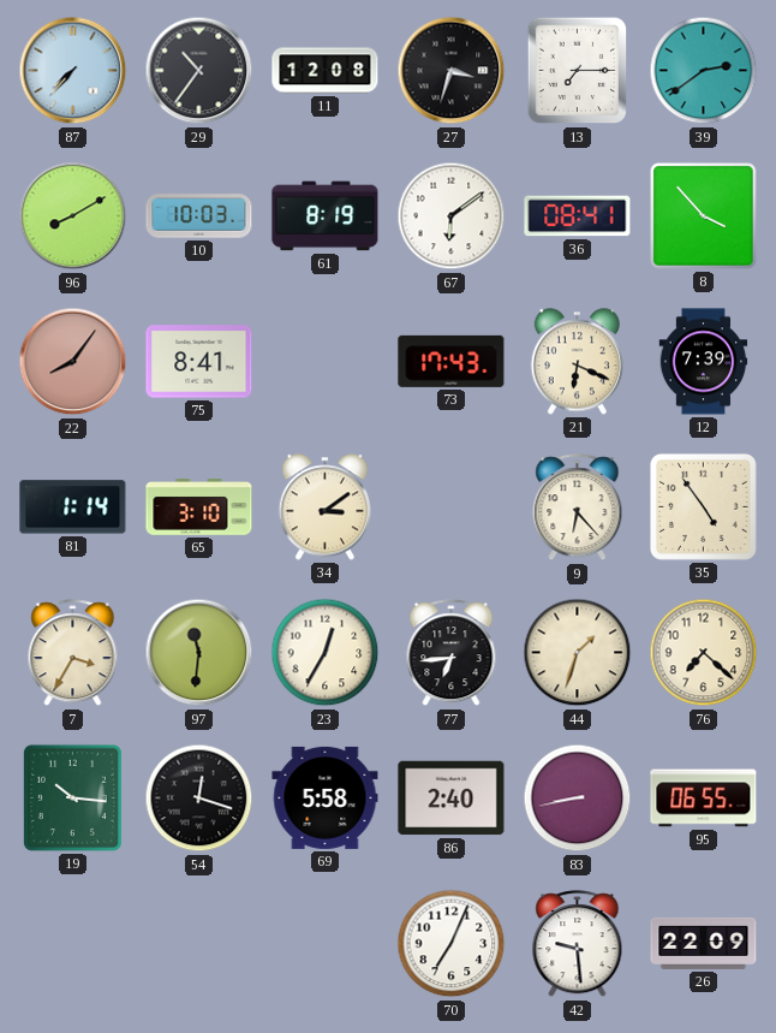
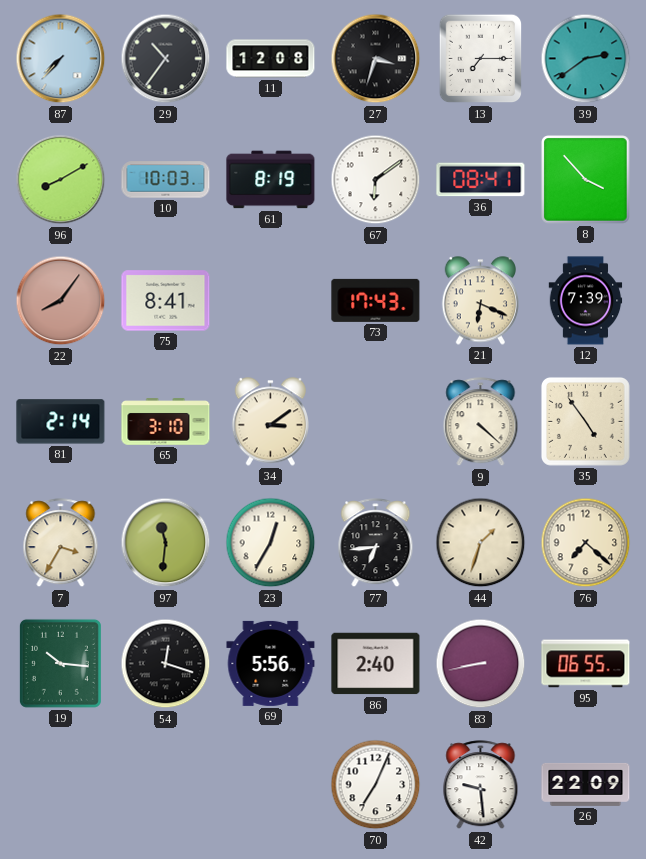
81: 1:14 -> 2:14
9: 6:23 -> 4:22
69: 5:58 -> 5:56
